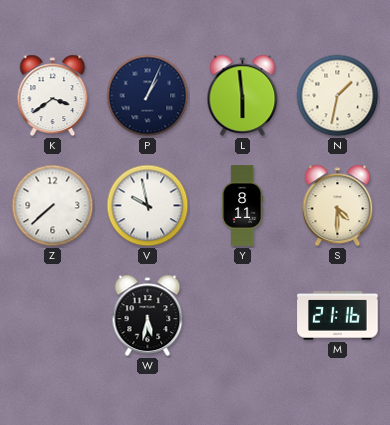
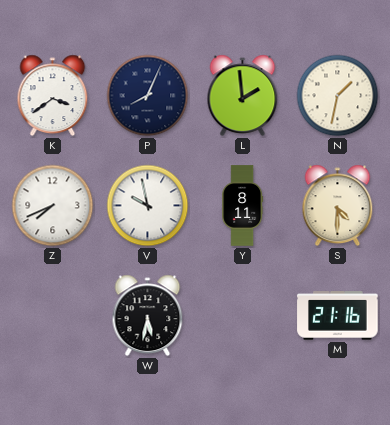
P: 1:04 -> 8:04
L: 5:59 -> 1:59
Z: 7:38 -> 7:41
